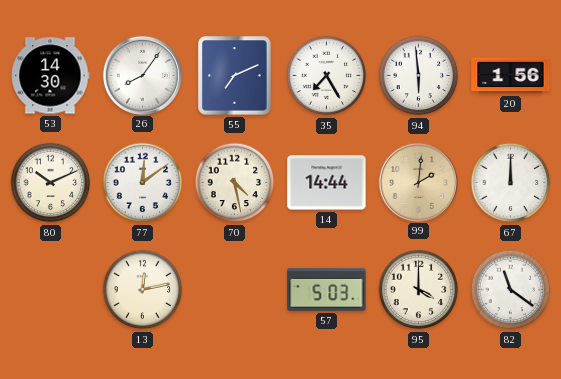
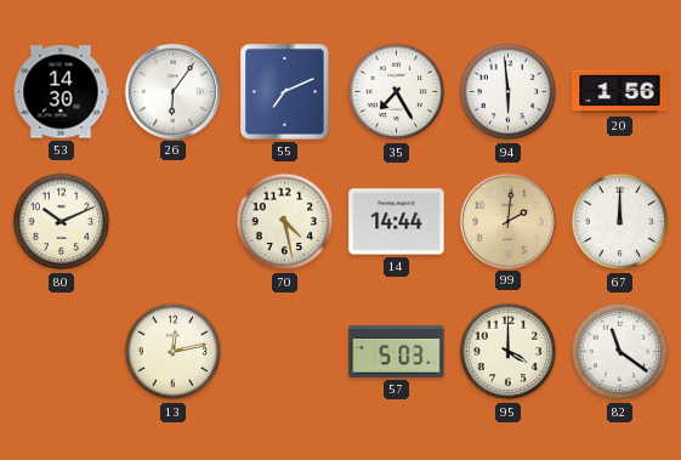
26: 8:06 -> 6:06
77: 12:09 -> none
